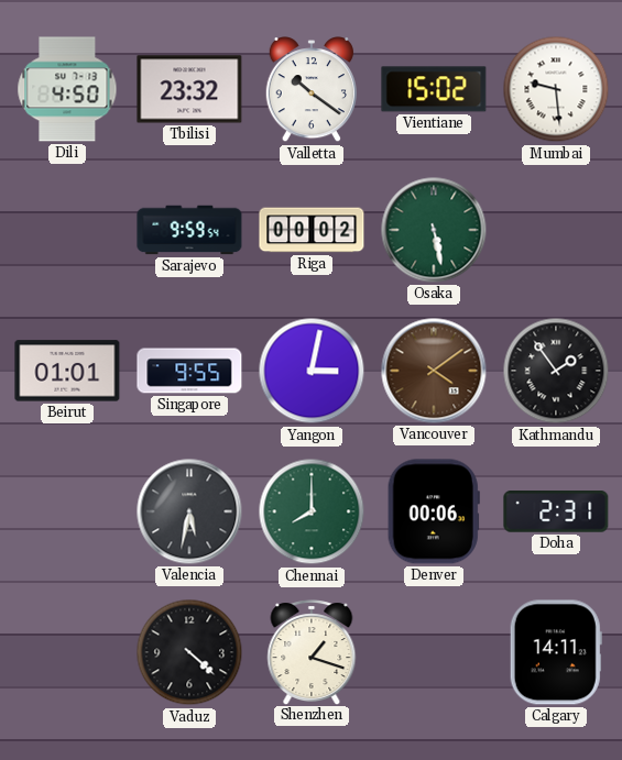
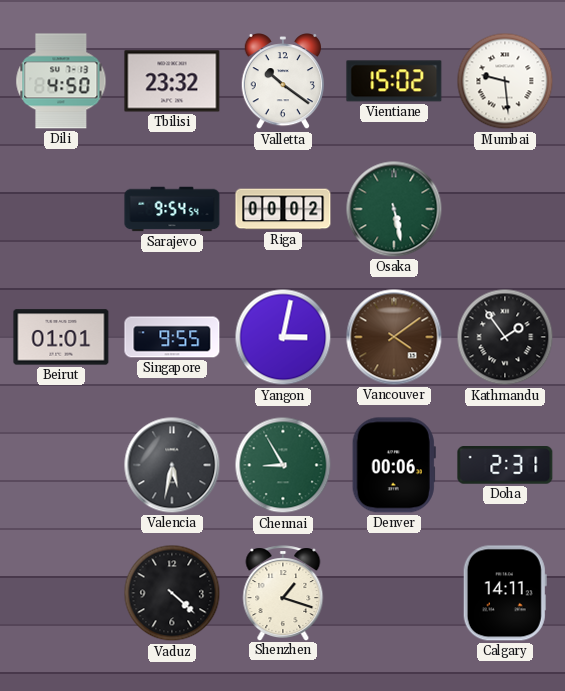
Sarajevo: 9:59 -> 9:54
Chennai: 8:00 -> 8:55
